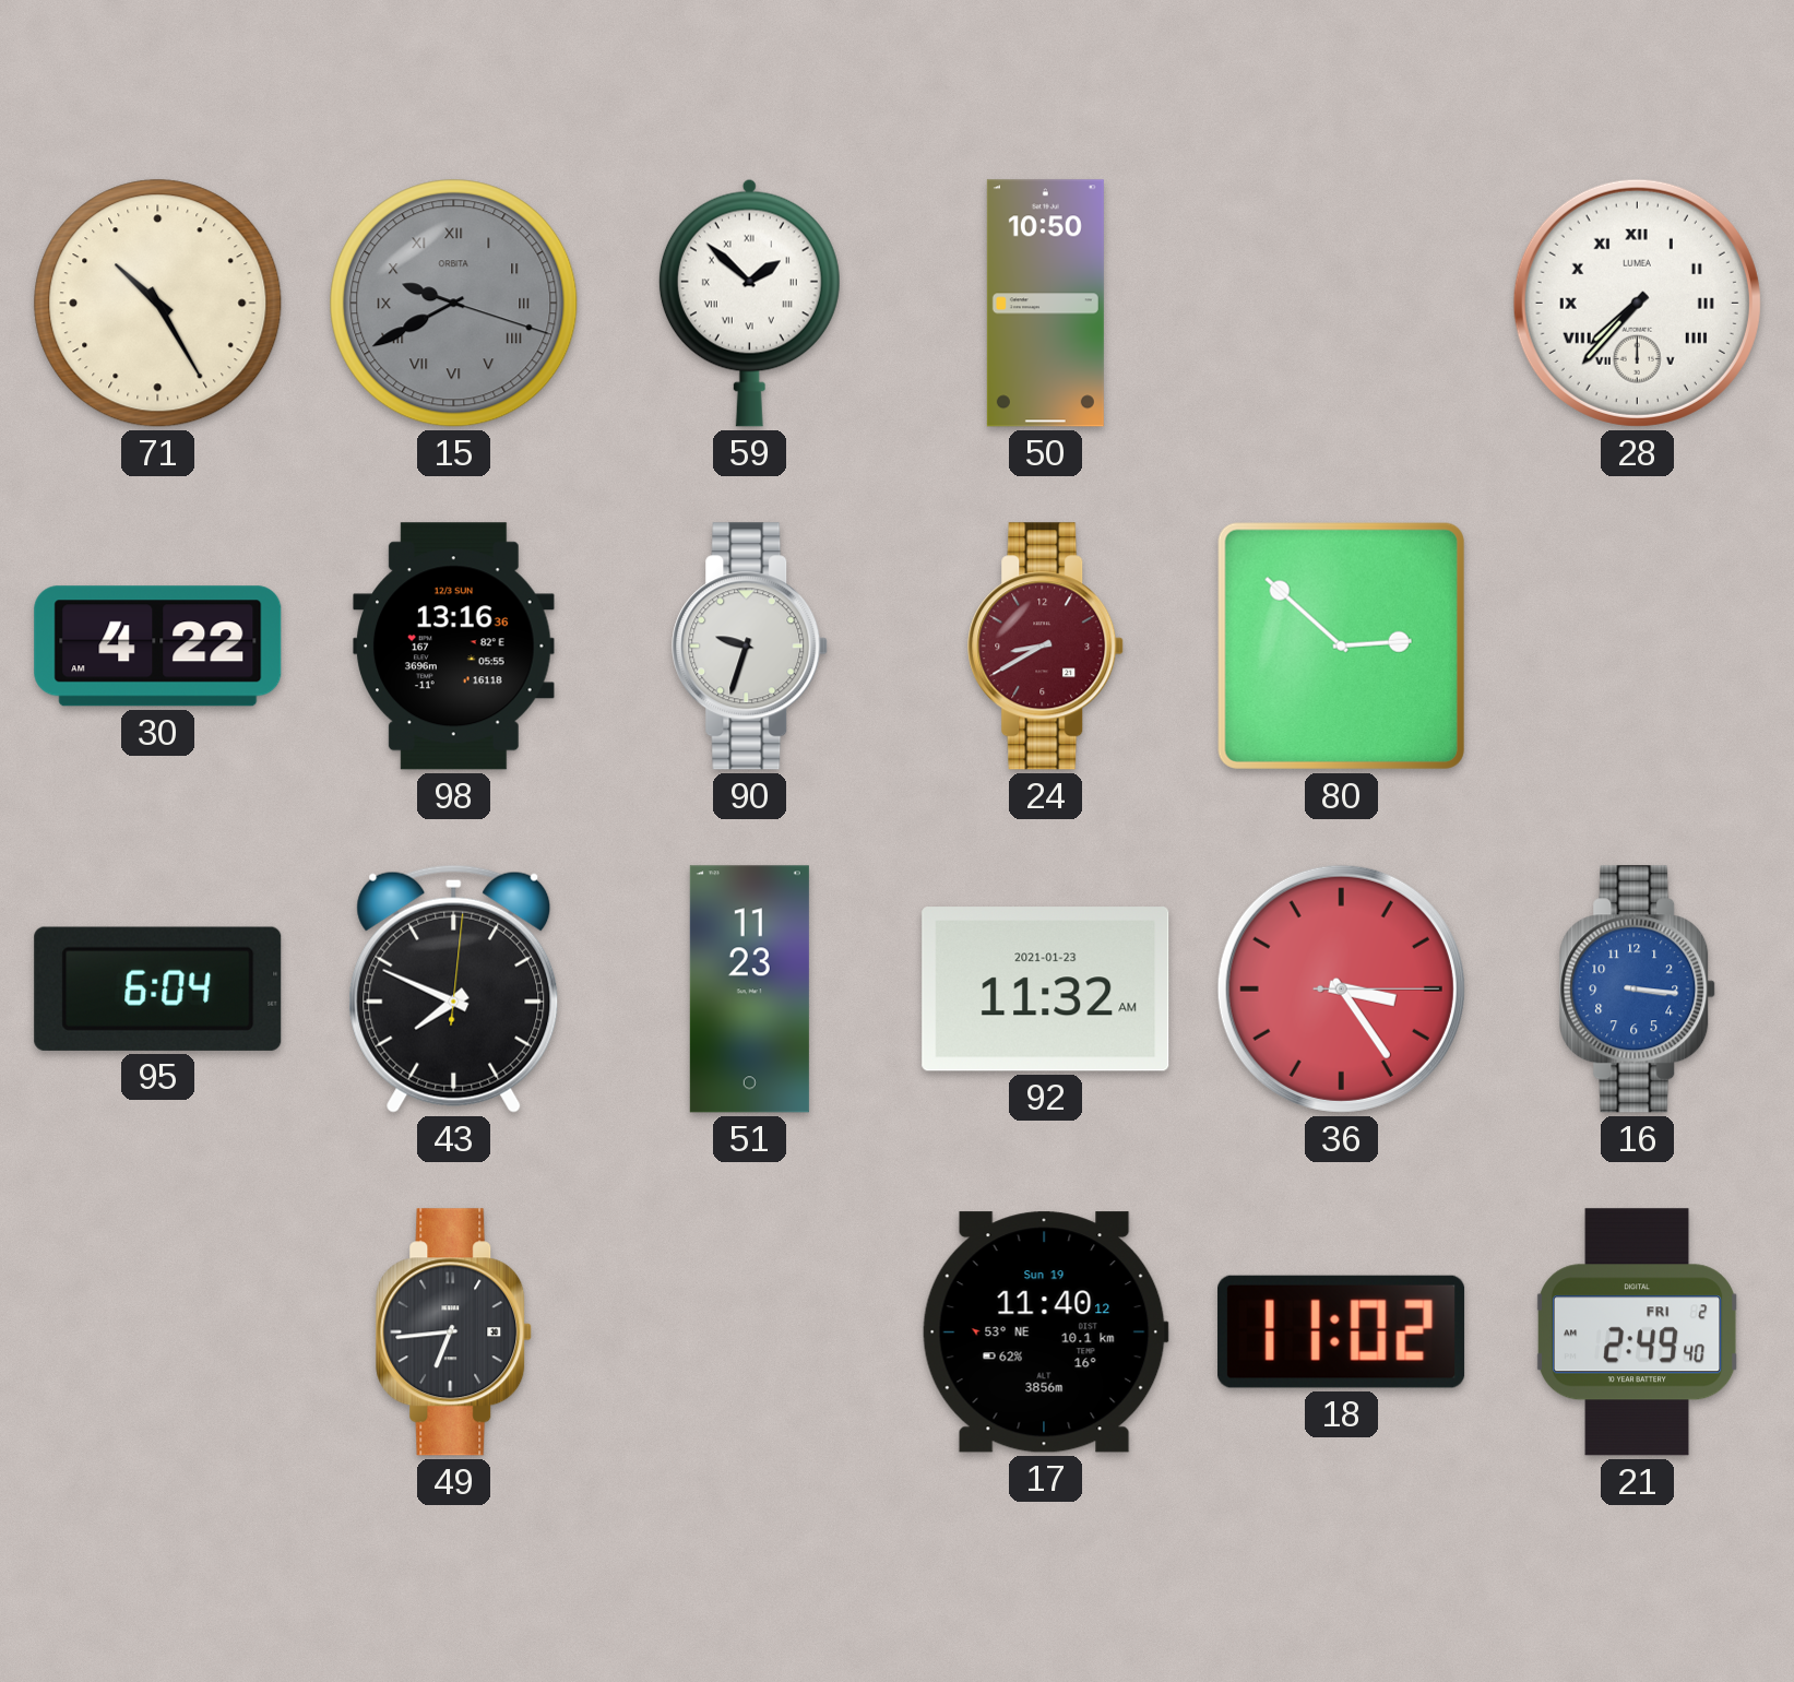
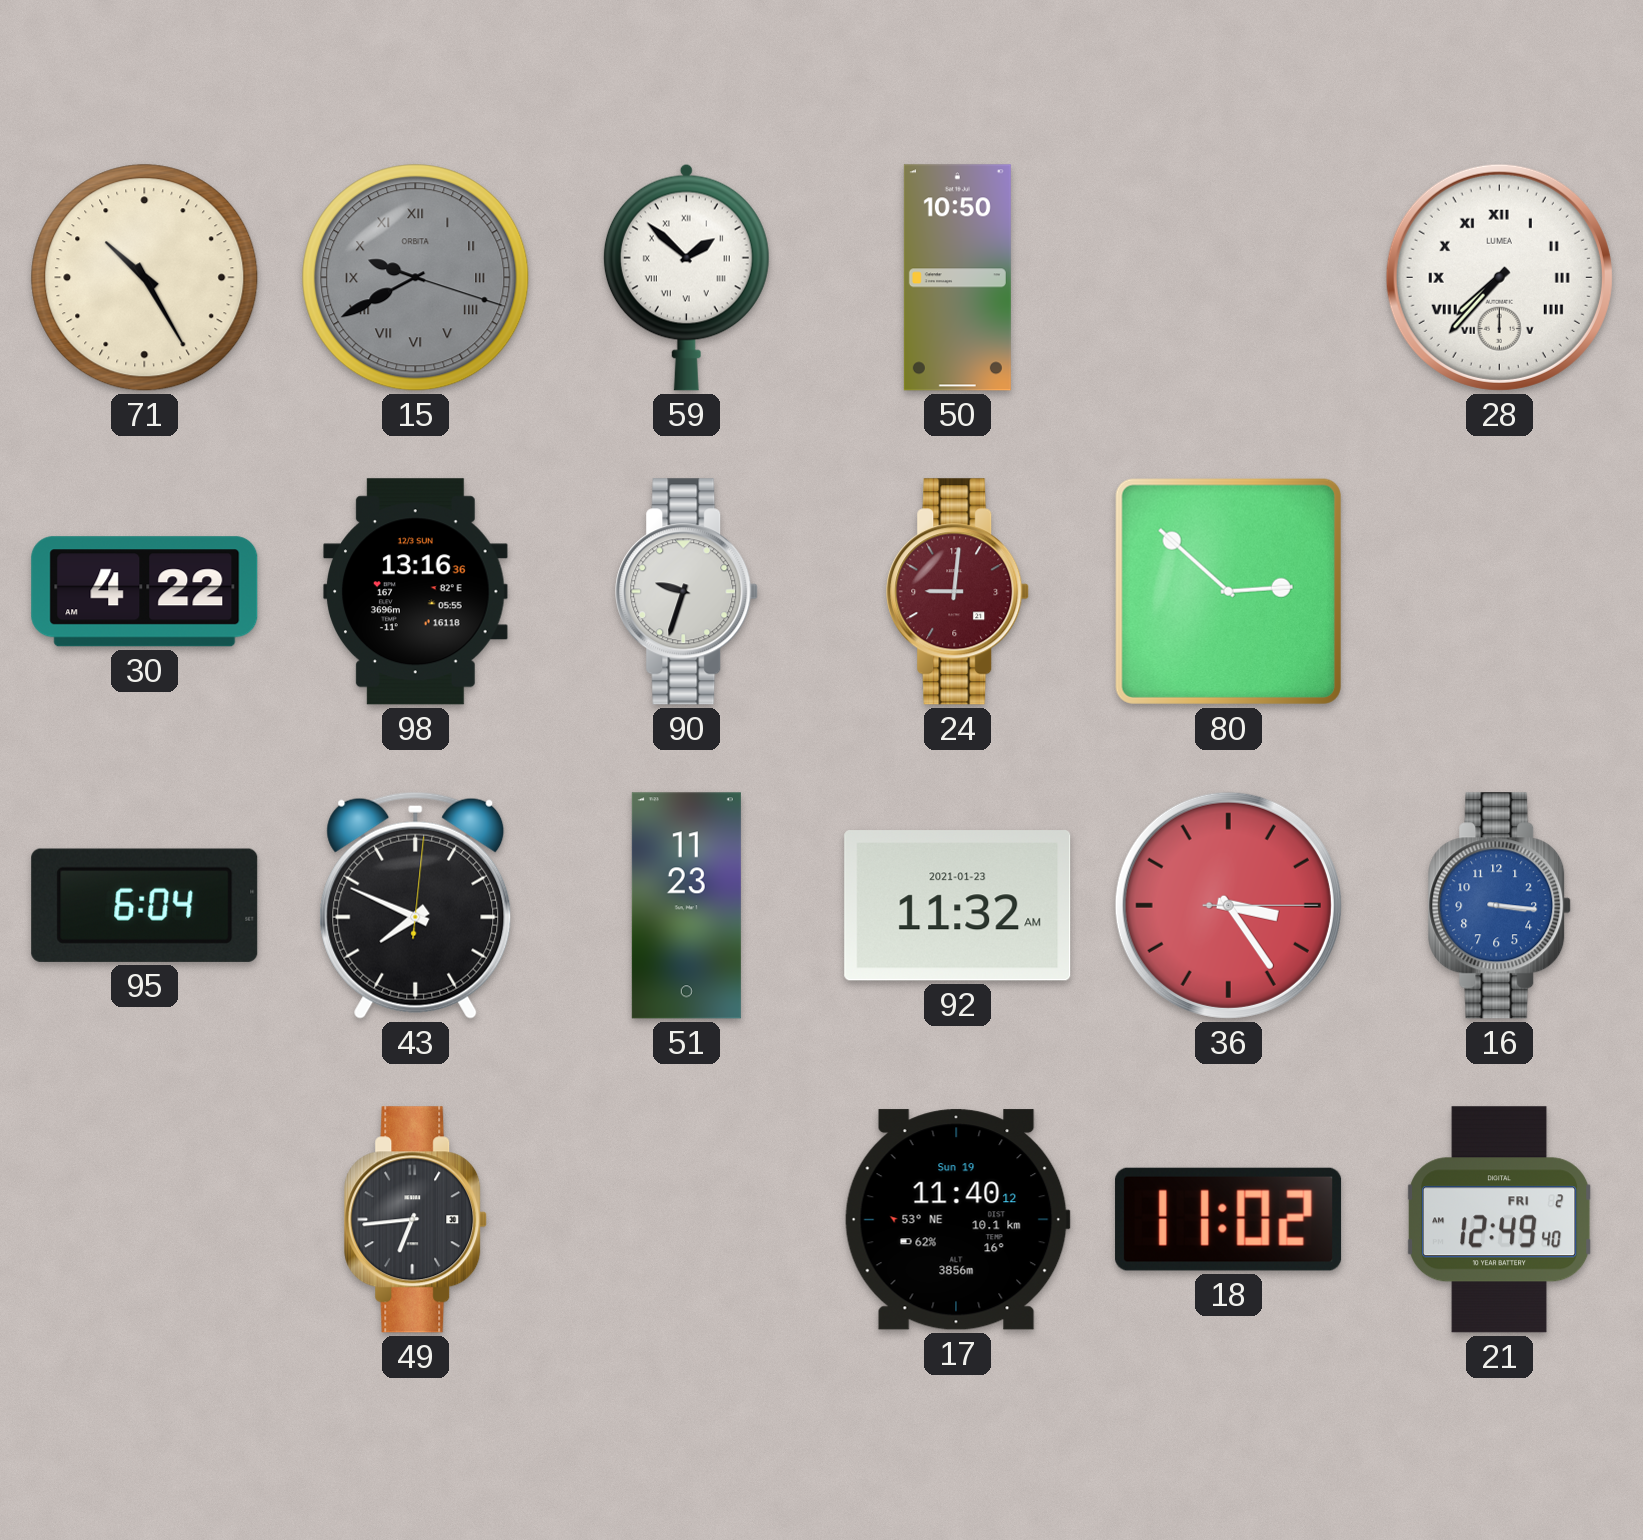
24: 8:40 -> 9:01
21: 2:49 -> 12:49
